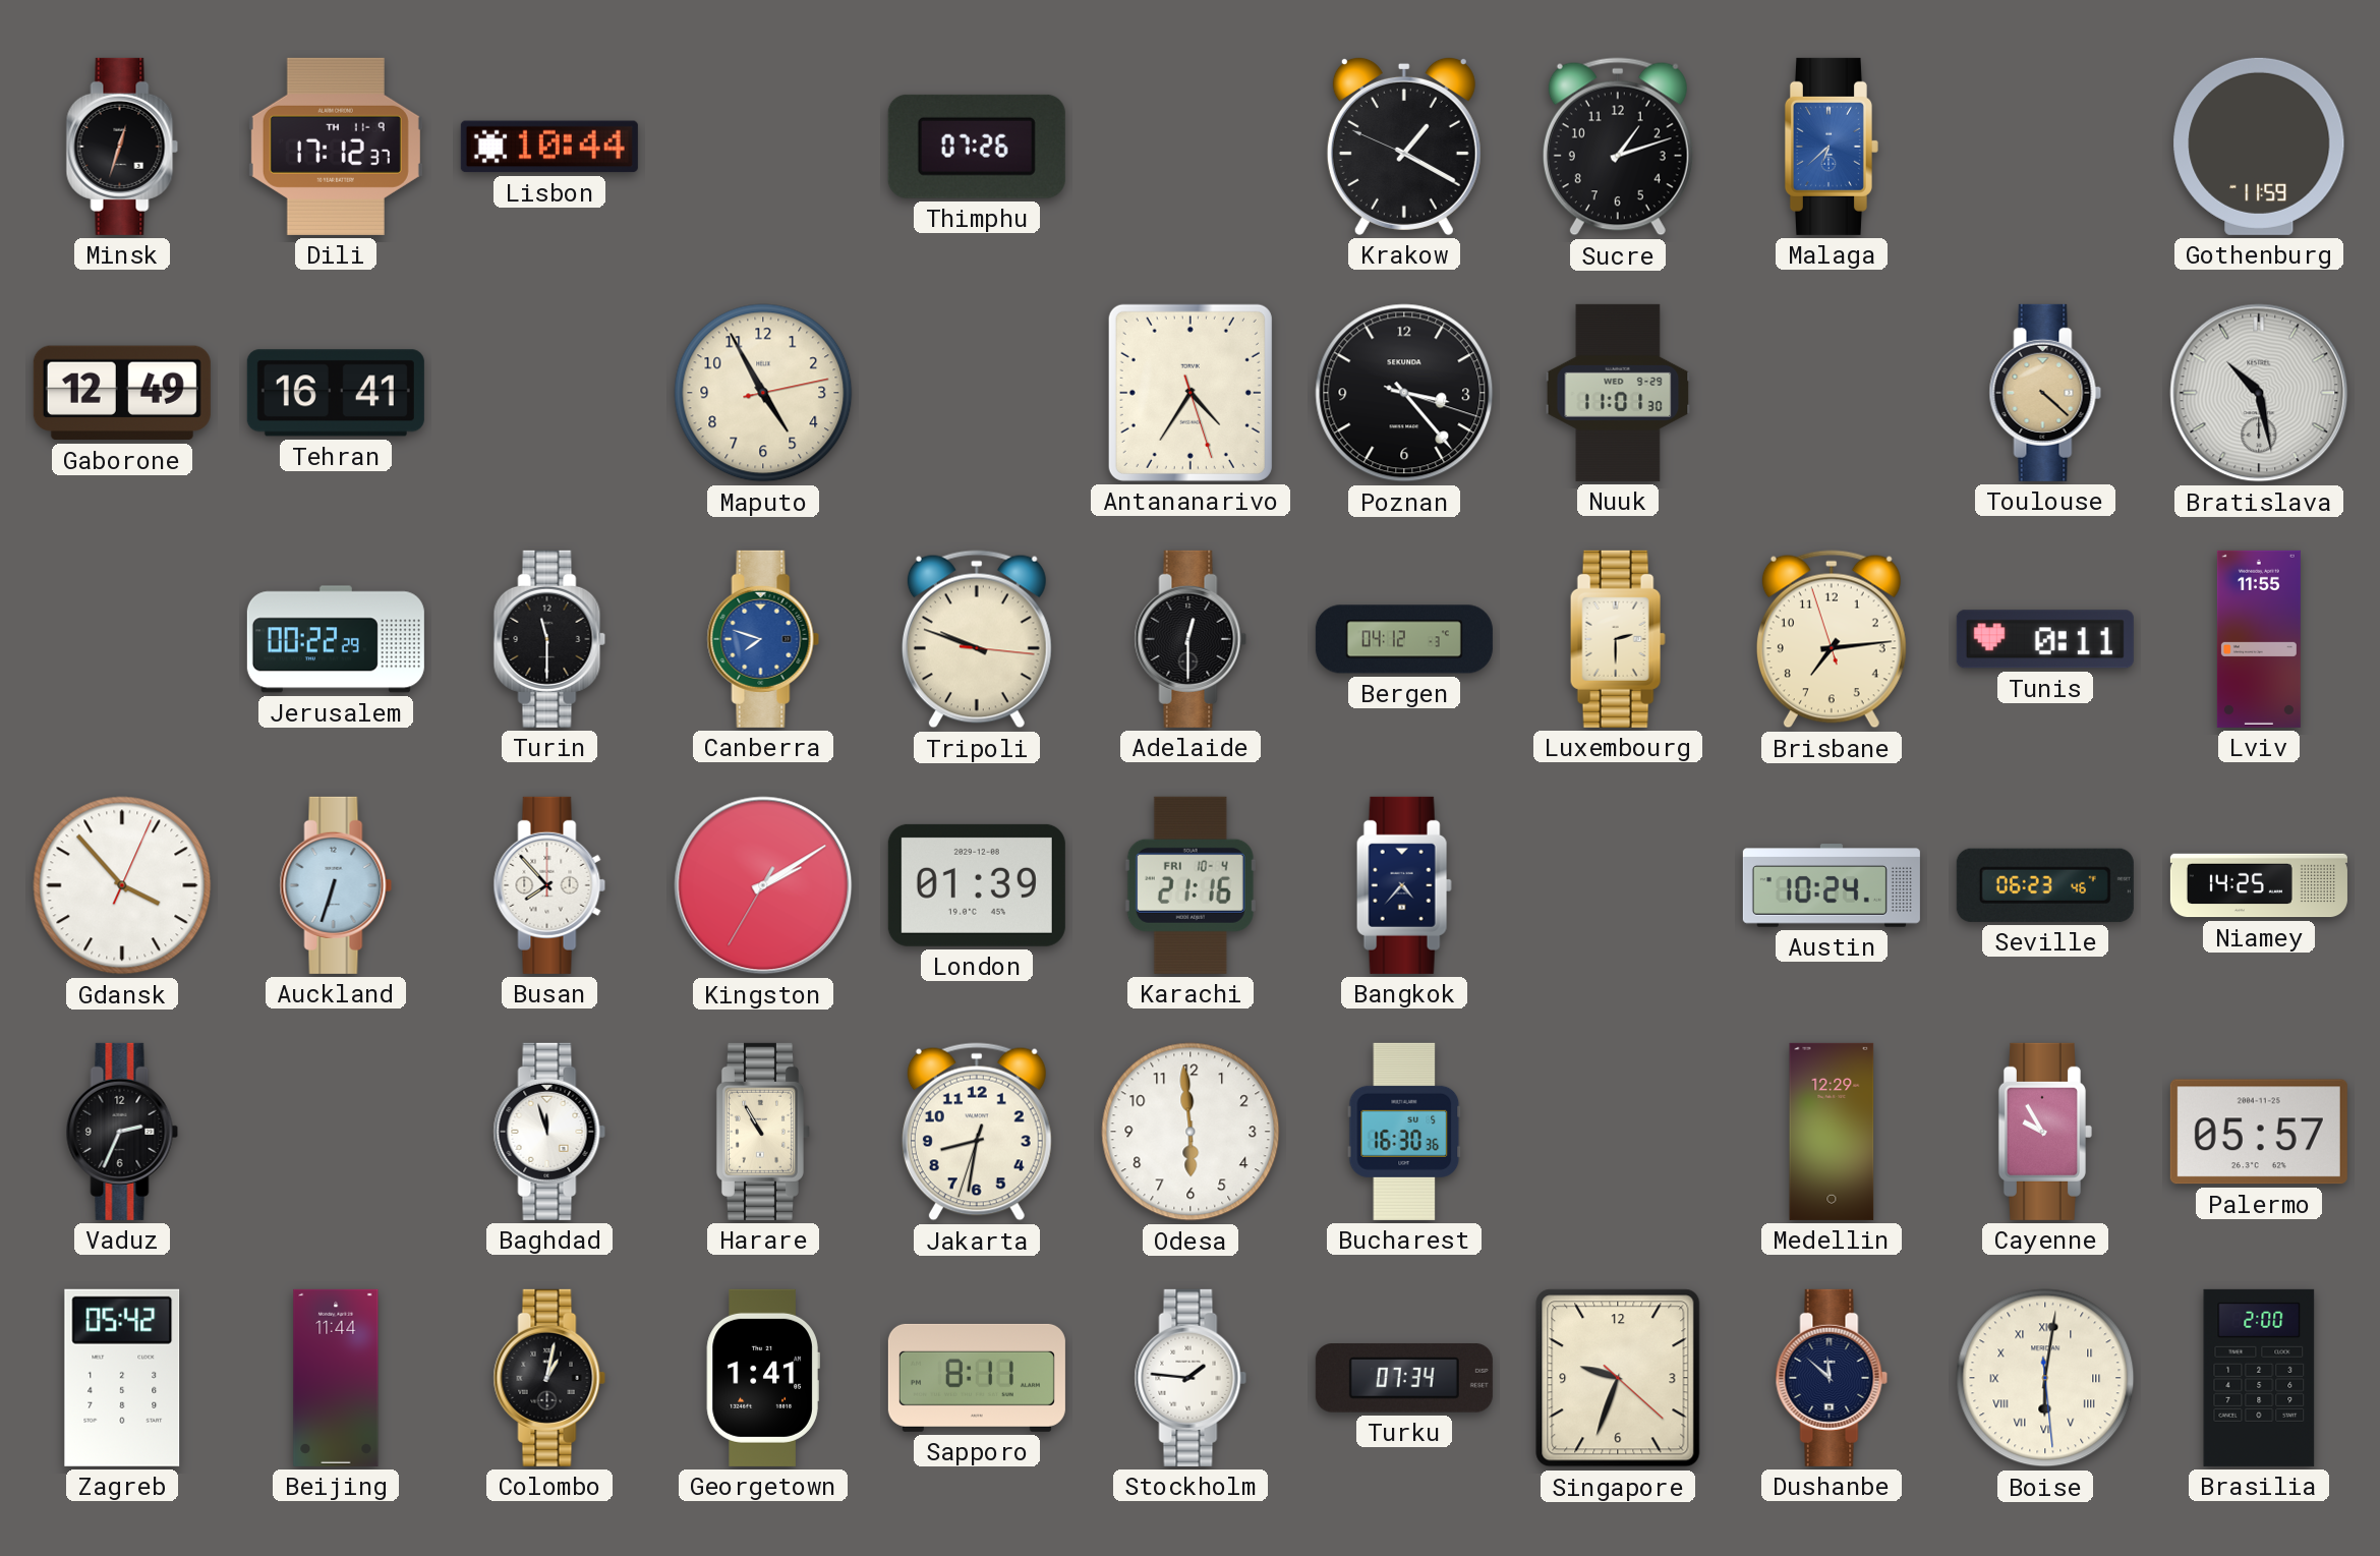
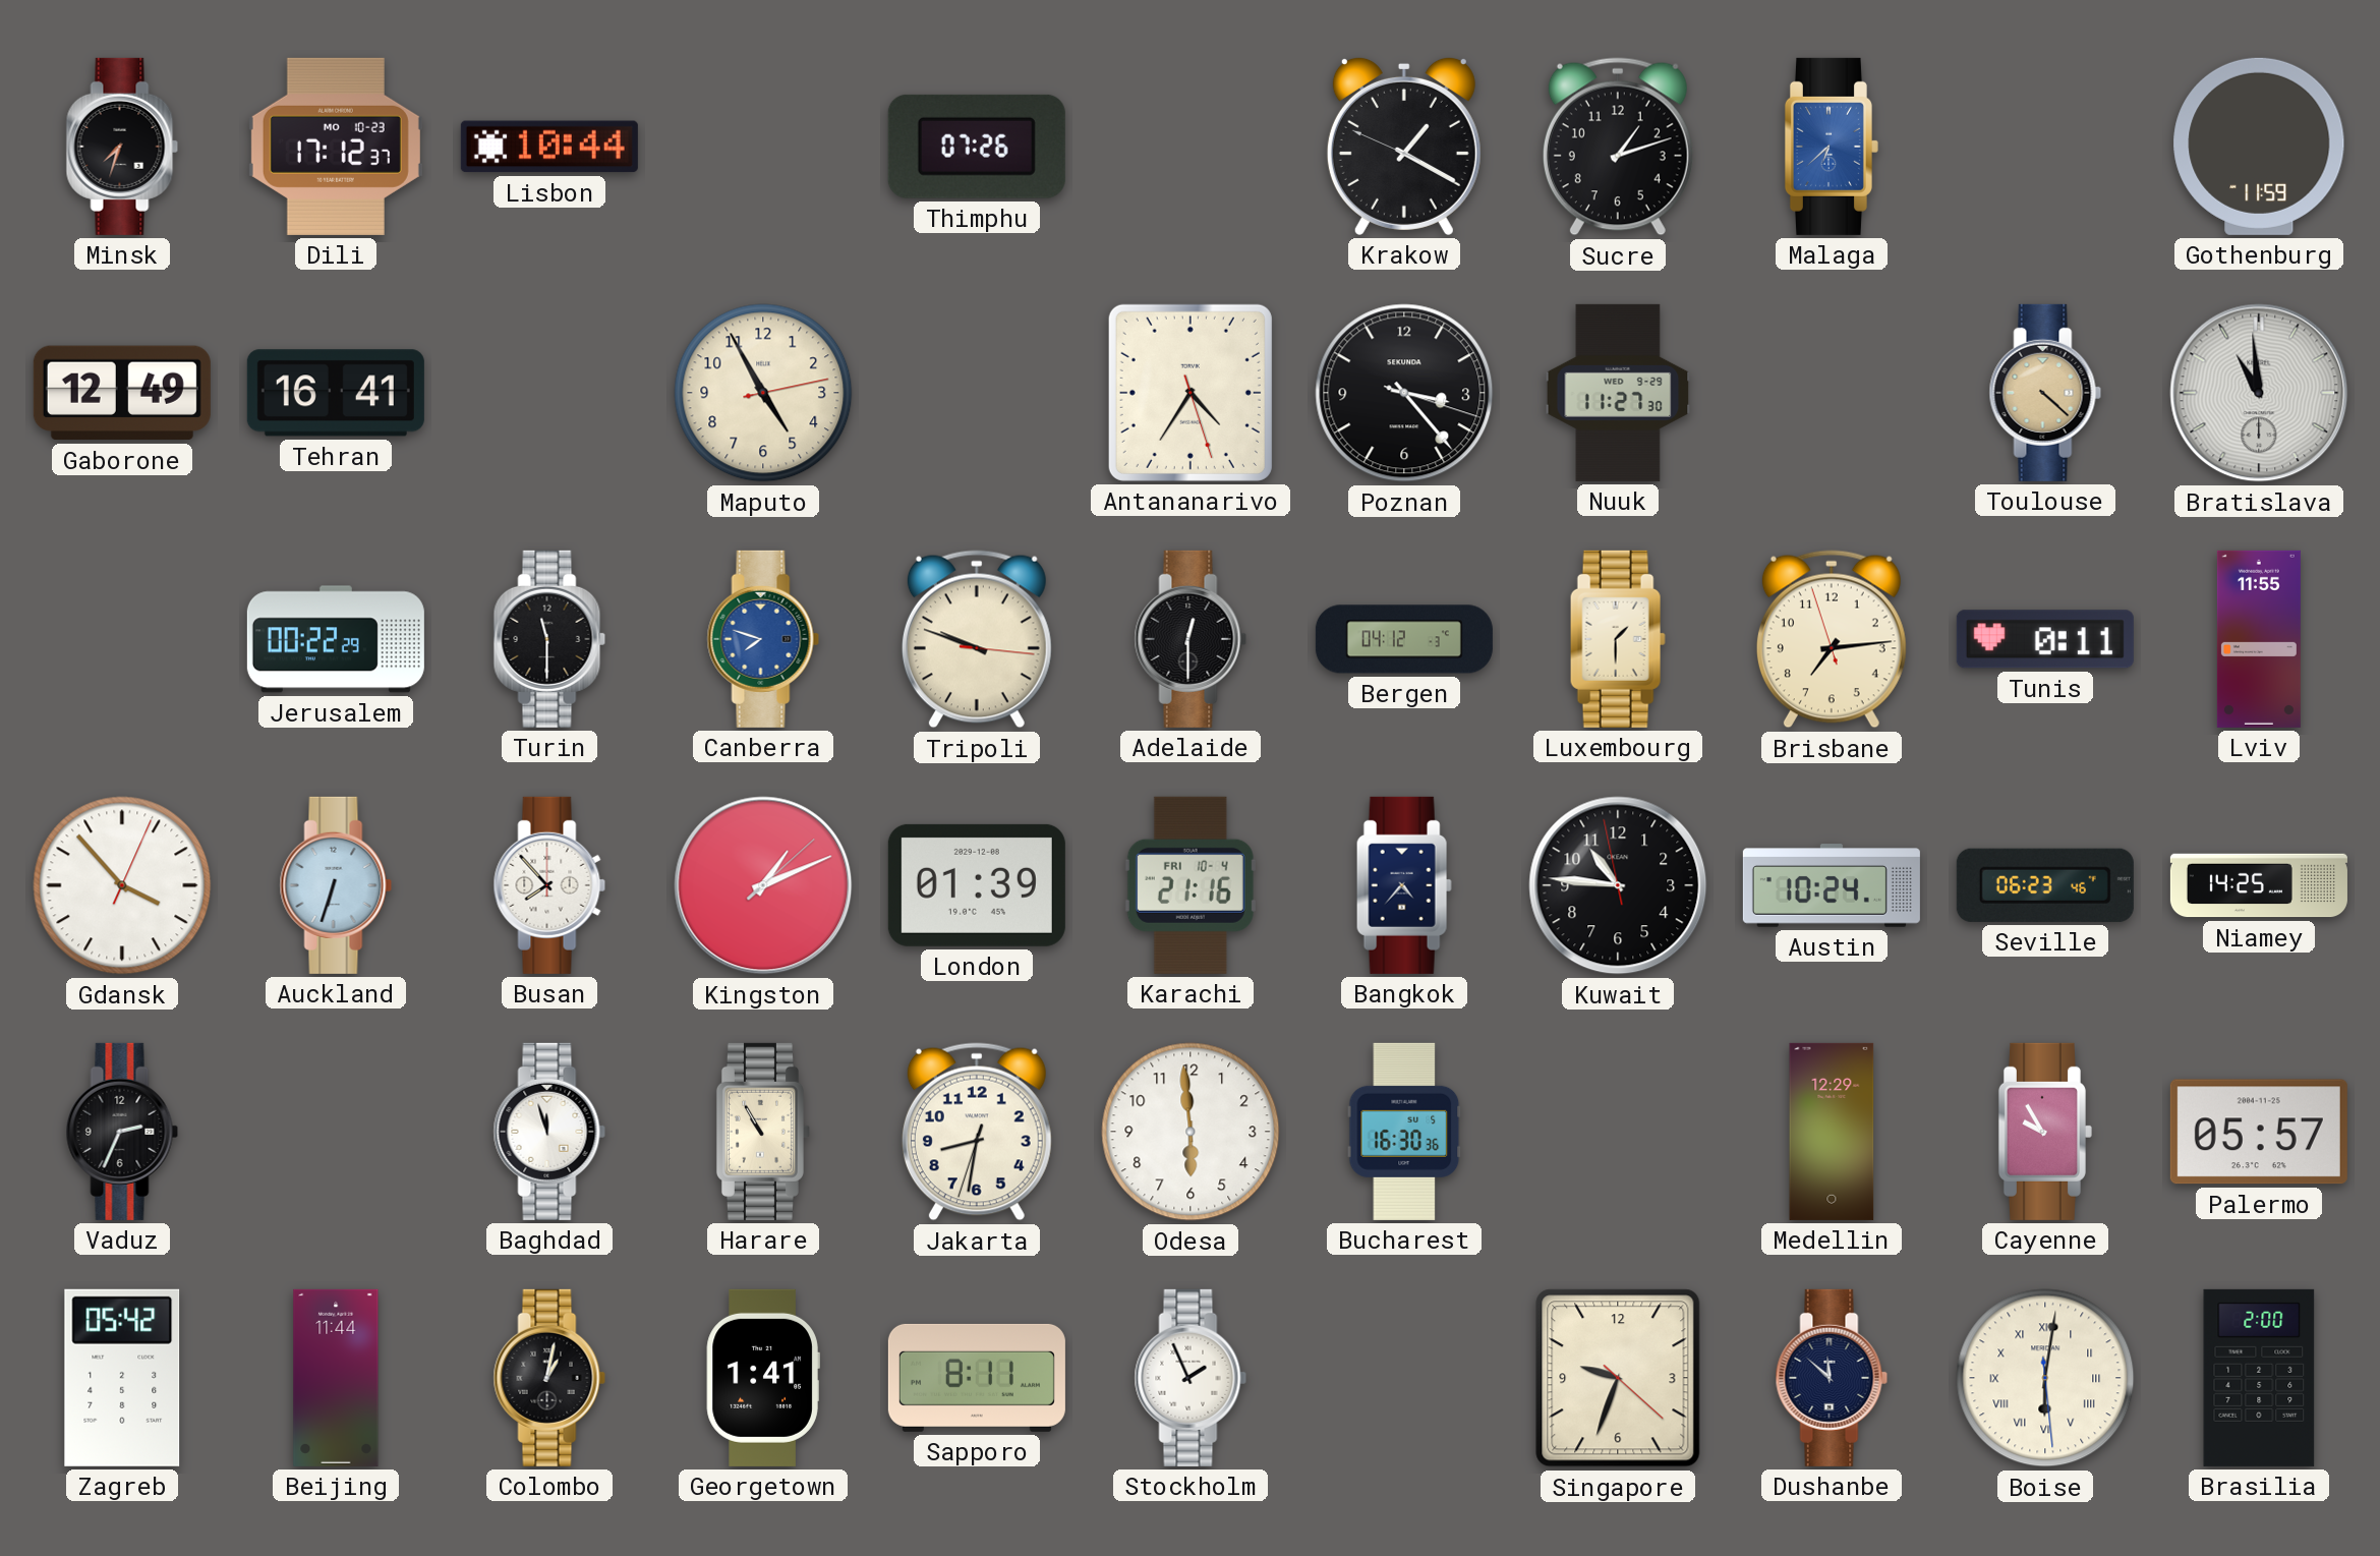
Minsk: 12:33 -> 7:33
Dili date: TH 11-9 -> MO 10-23
Nuuk: 11:01 -> 11:27
Bratislava: 10:28 -> 10:59
Luxembourg: 2:30 -> 1:30
Kingston: 2:09 -> 1:11
Kuwait: none -> 10:45
Stockholm: 1:46 -> 1:56
Turku: 07:34 -> none
